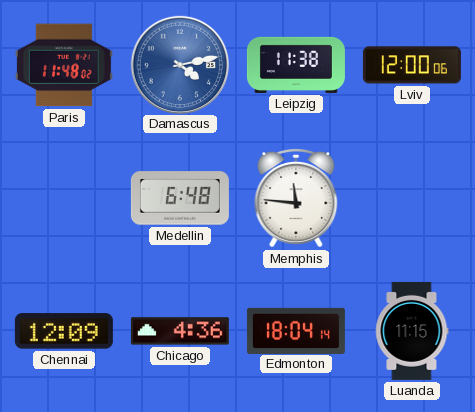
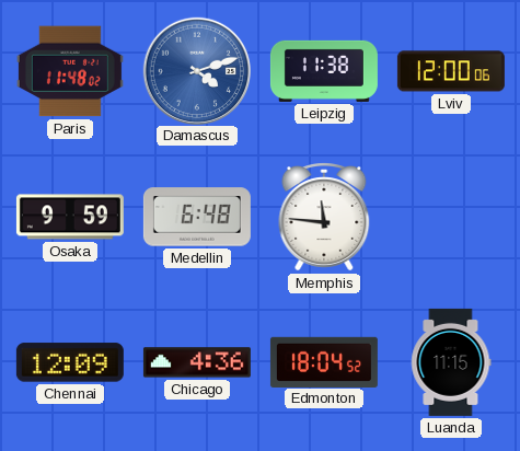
Damascus: 4:13 -> 4:12
Osaka: none -> 9:59
Edmonton: 18:04:14 -> 18:04:52
